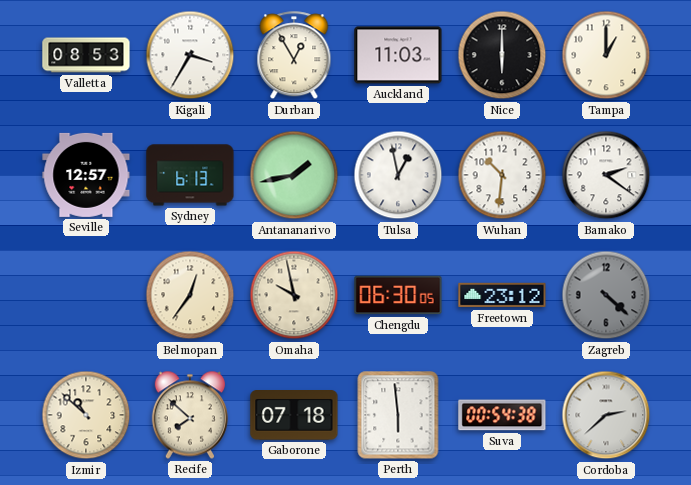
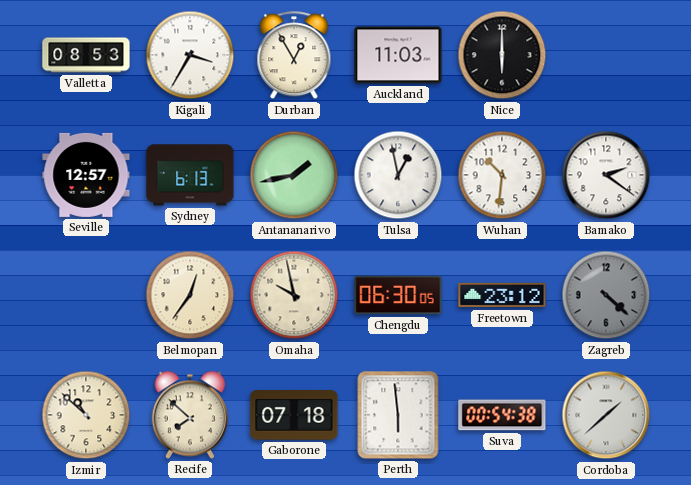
Tampa: 1:00 -> none
Cordoba: 2:38 -> 1:38
